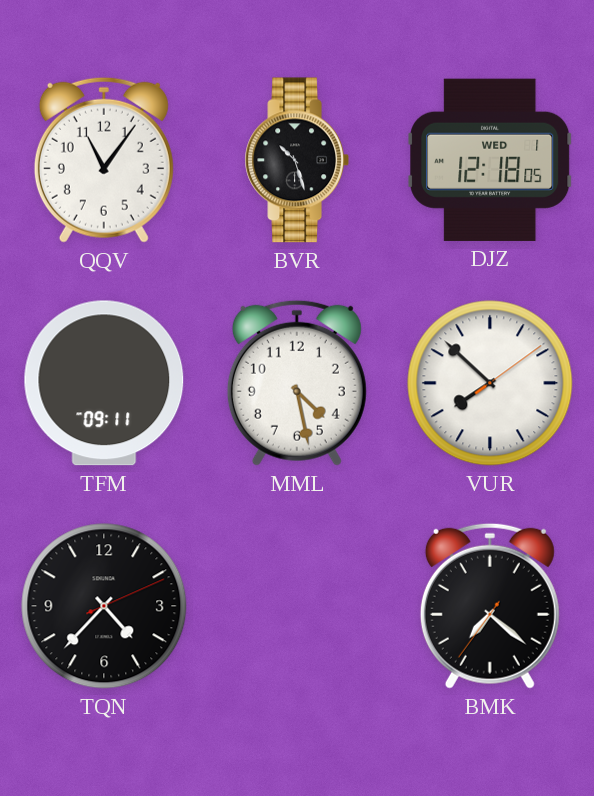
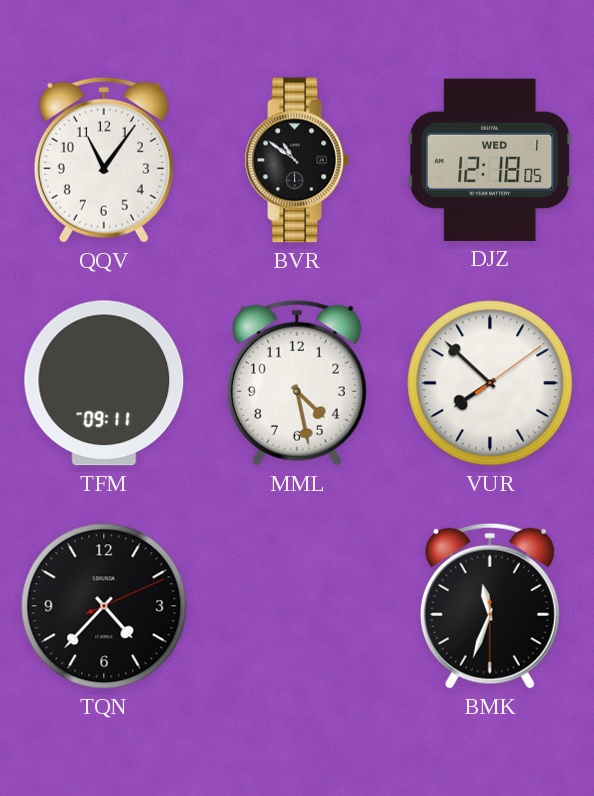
BVR: 10:27 -> 10:51
BMK: 7:21 -> 11:33
